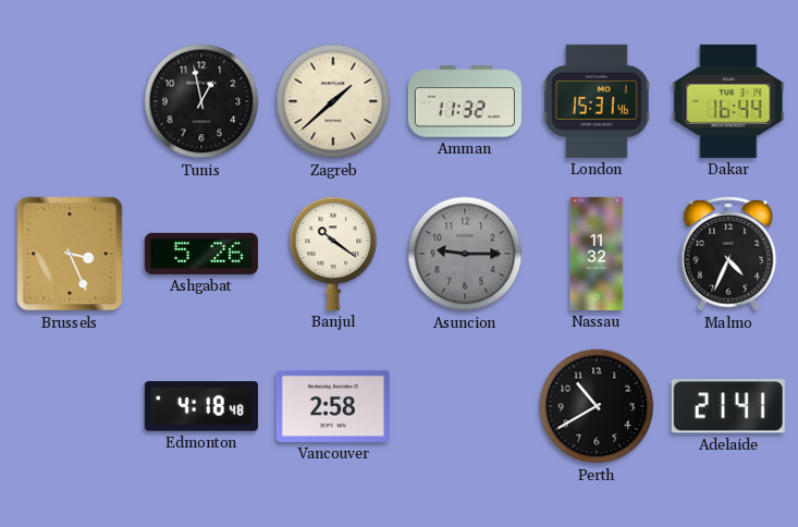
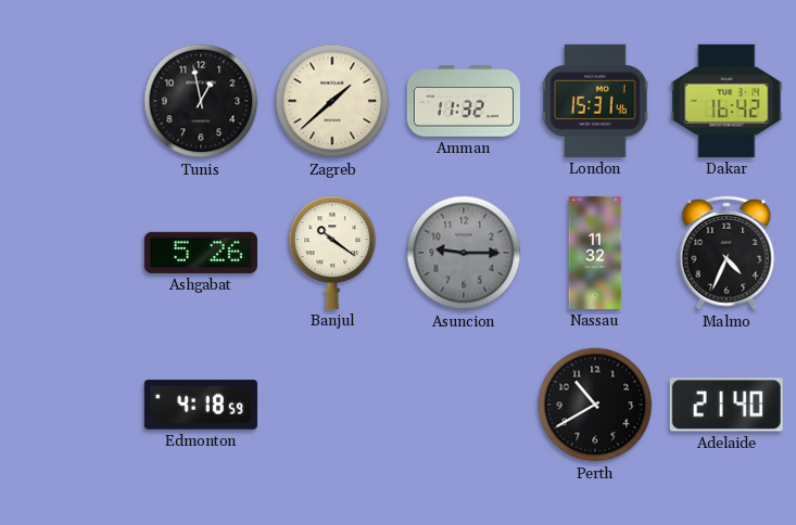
Dakar: 16:44 -> 16:42
Brussels: 3:26 -> none
Edmonton: 4:18:48 -> 4:18:59
Vancouver: 2:58 -> none
Adelaide: 21:41 -> 21:40
